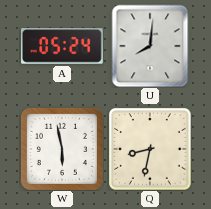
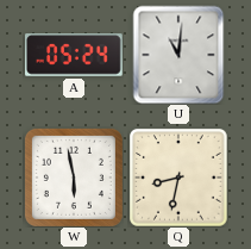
U: 8:01 -> 11:01
